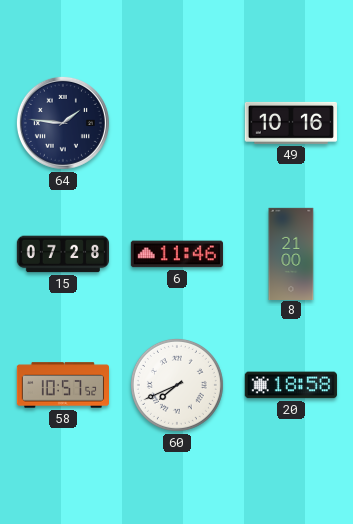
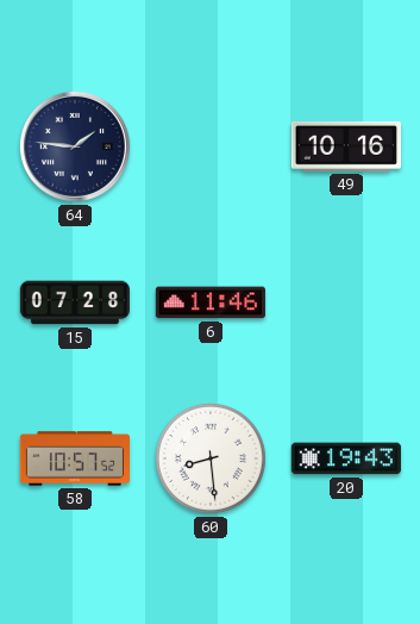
8: 21:00 -> none
60: 7:41 -> 8:29
20: 18:58 -> 19:43
